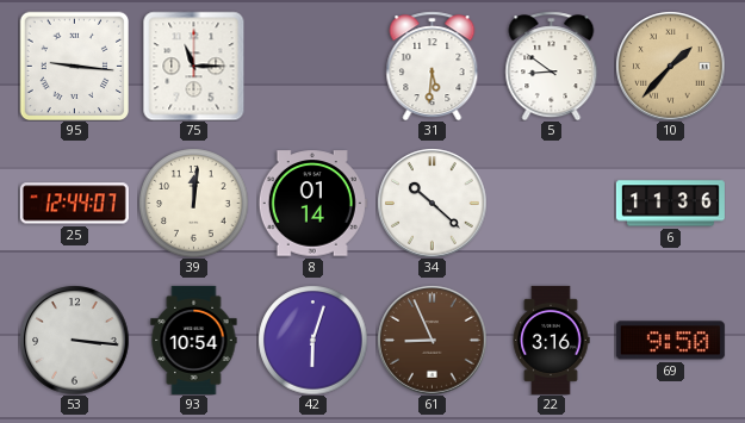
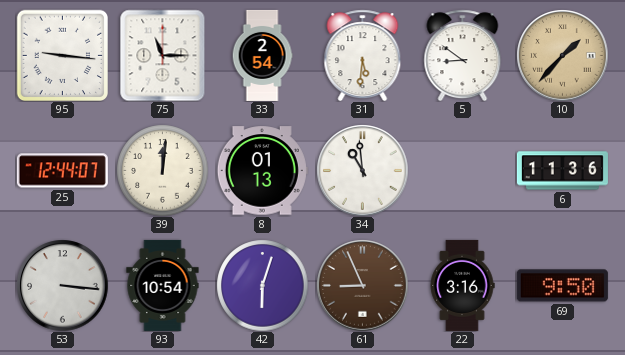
33: none -> 2:54
8: 01:14 -> 01:13
34: 10:22 -> 10:59
